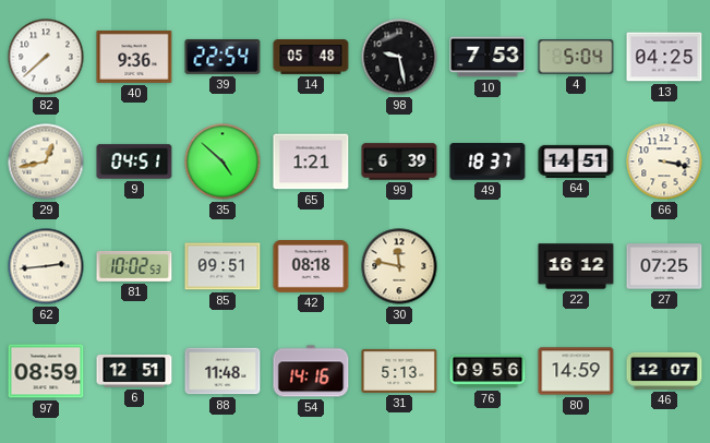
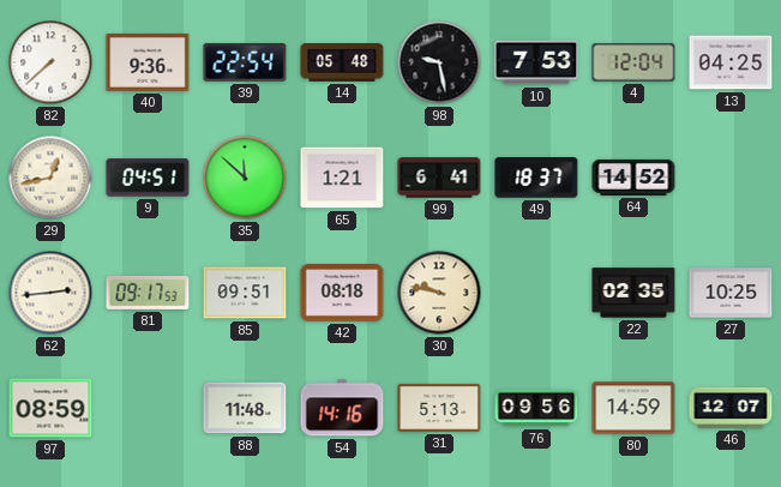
4: 5:04 -> 12:04
35: 4:52 -> 11:52
99: 6:39 -> 6:41
64: 14:51 -> 14:52
66: 3:17 -> none
81: 10:02 -> 09:17
30: 11:47 -> 9:47
22: 16:12 -> 02:35
27: 07:25 -> 10:25
6: 12:51 -> none
